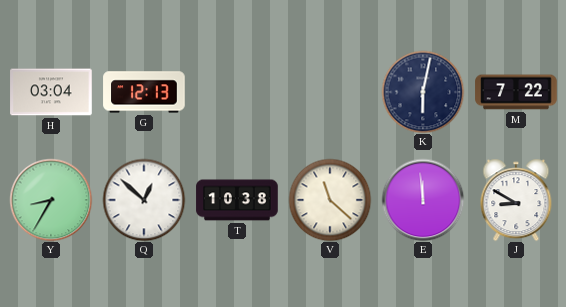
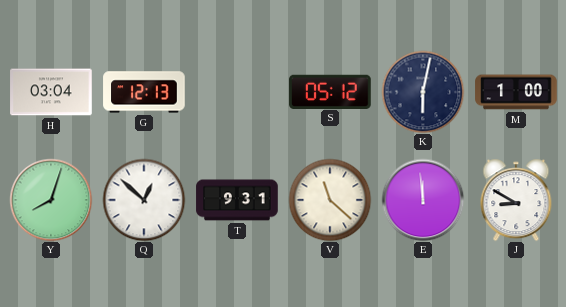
S: none -> 05:12
M: 7:22 -> 1:00
Y: 8:35 -> 8:03
T: 10:38 -> 9:31
